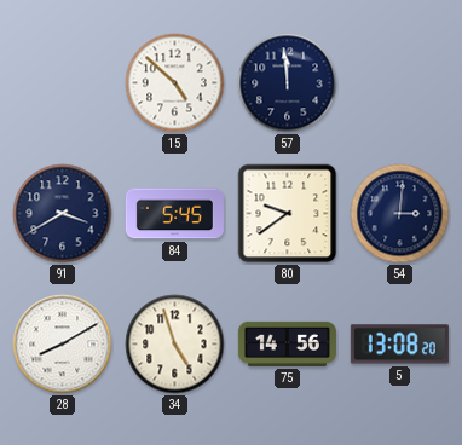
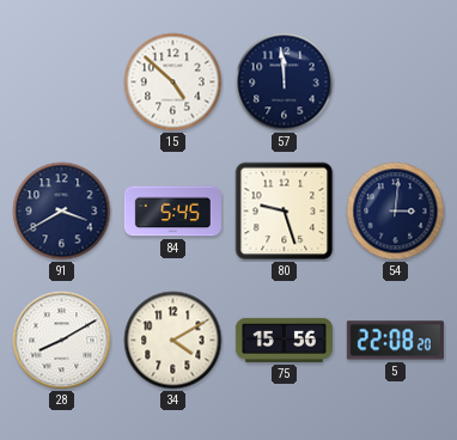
80: 9:39 -> 9:27
34: 4:57 -> 4:10
75: 14:56 -> 15:56
5: 13:08 -> 22:08
